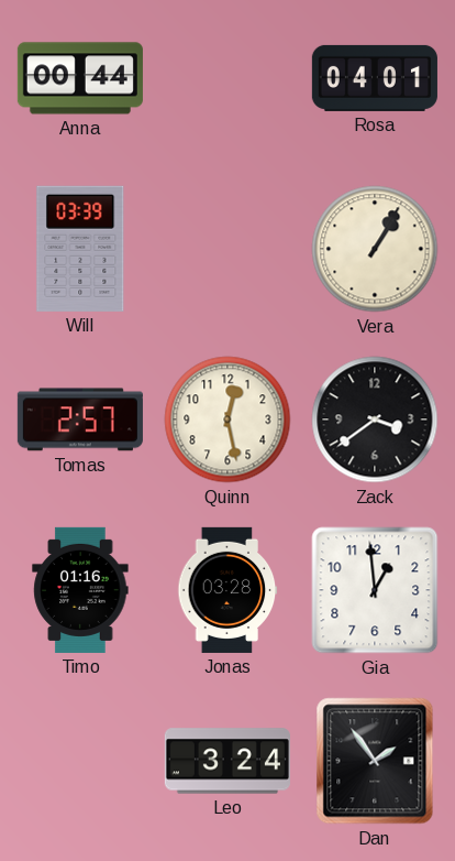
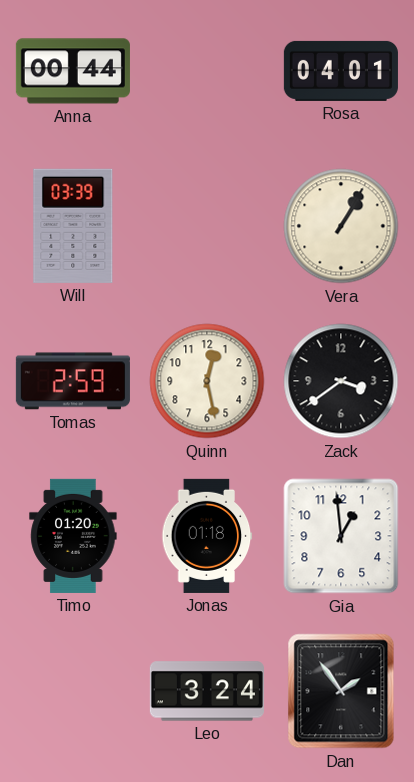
Tomas: 2:57 -> 2:59
Timo: 01:16 -> 01:20
Jonas: 03:28 -> 01:18
